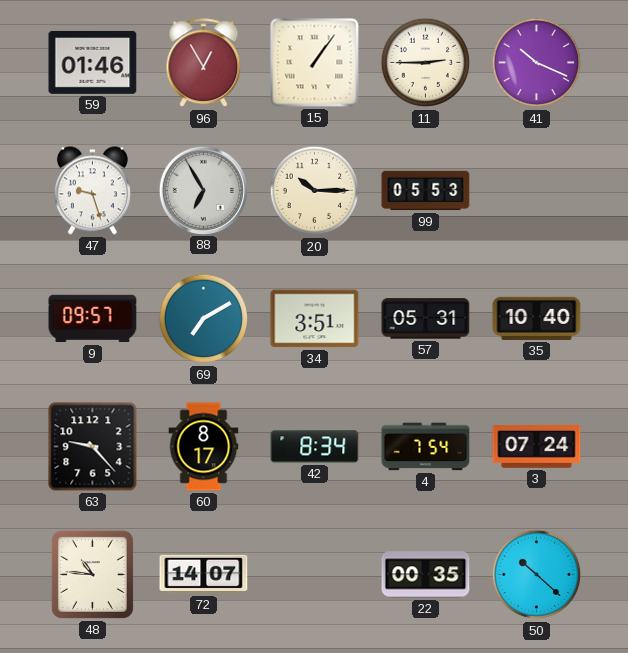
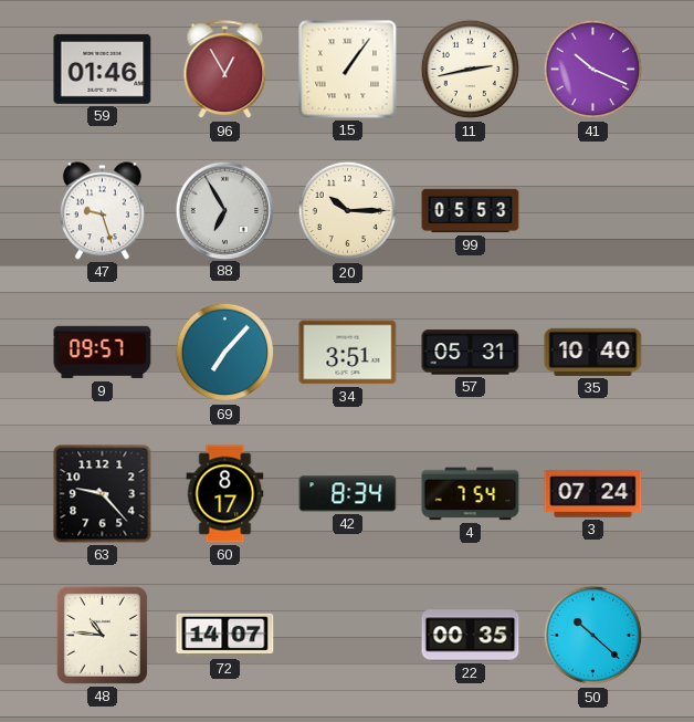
11: 2:45 -> 2:43
69: 7:10 -> 7:07
